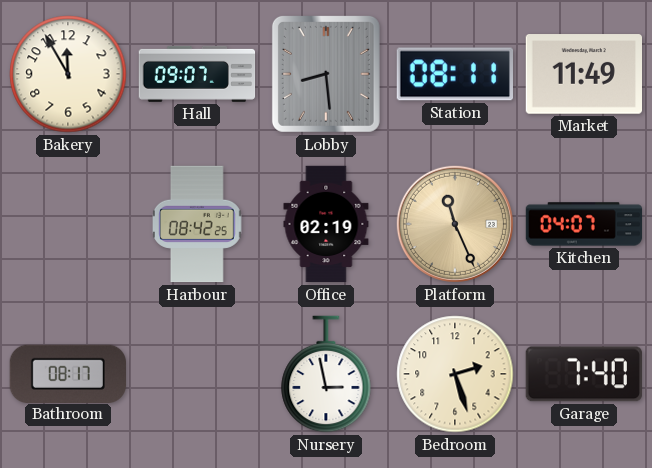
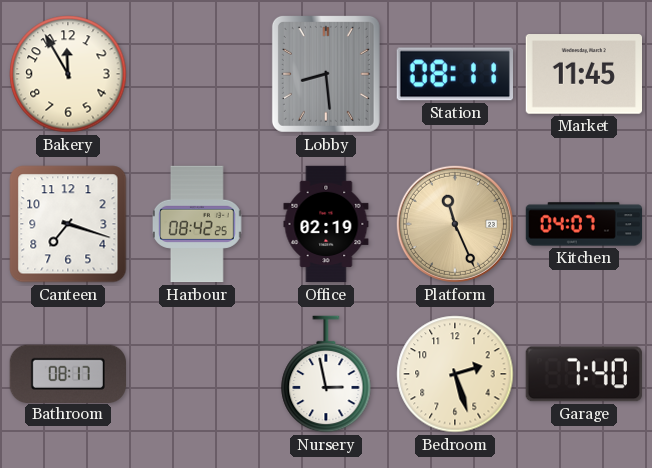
Hall: 09:07 -> none
Market: 11:49 -> 11:45
Canteen: none -> 7:18
